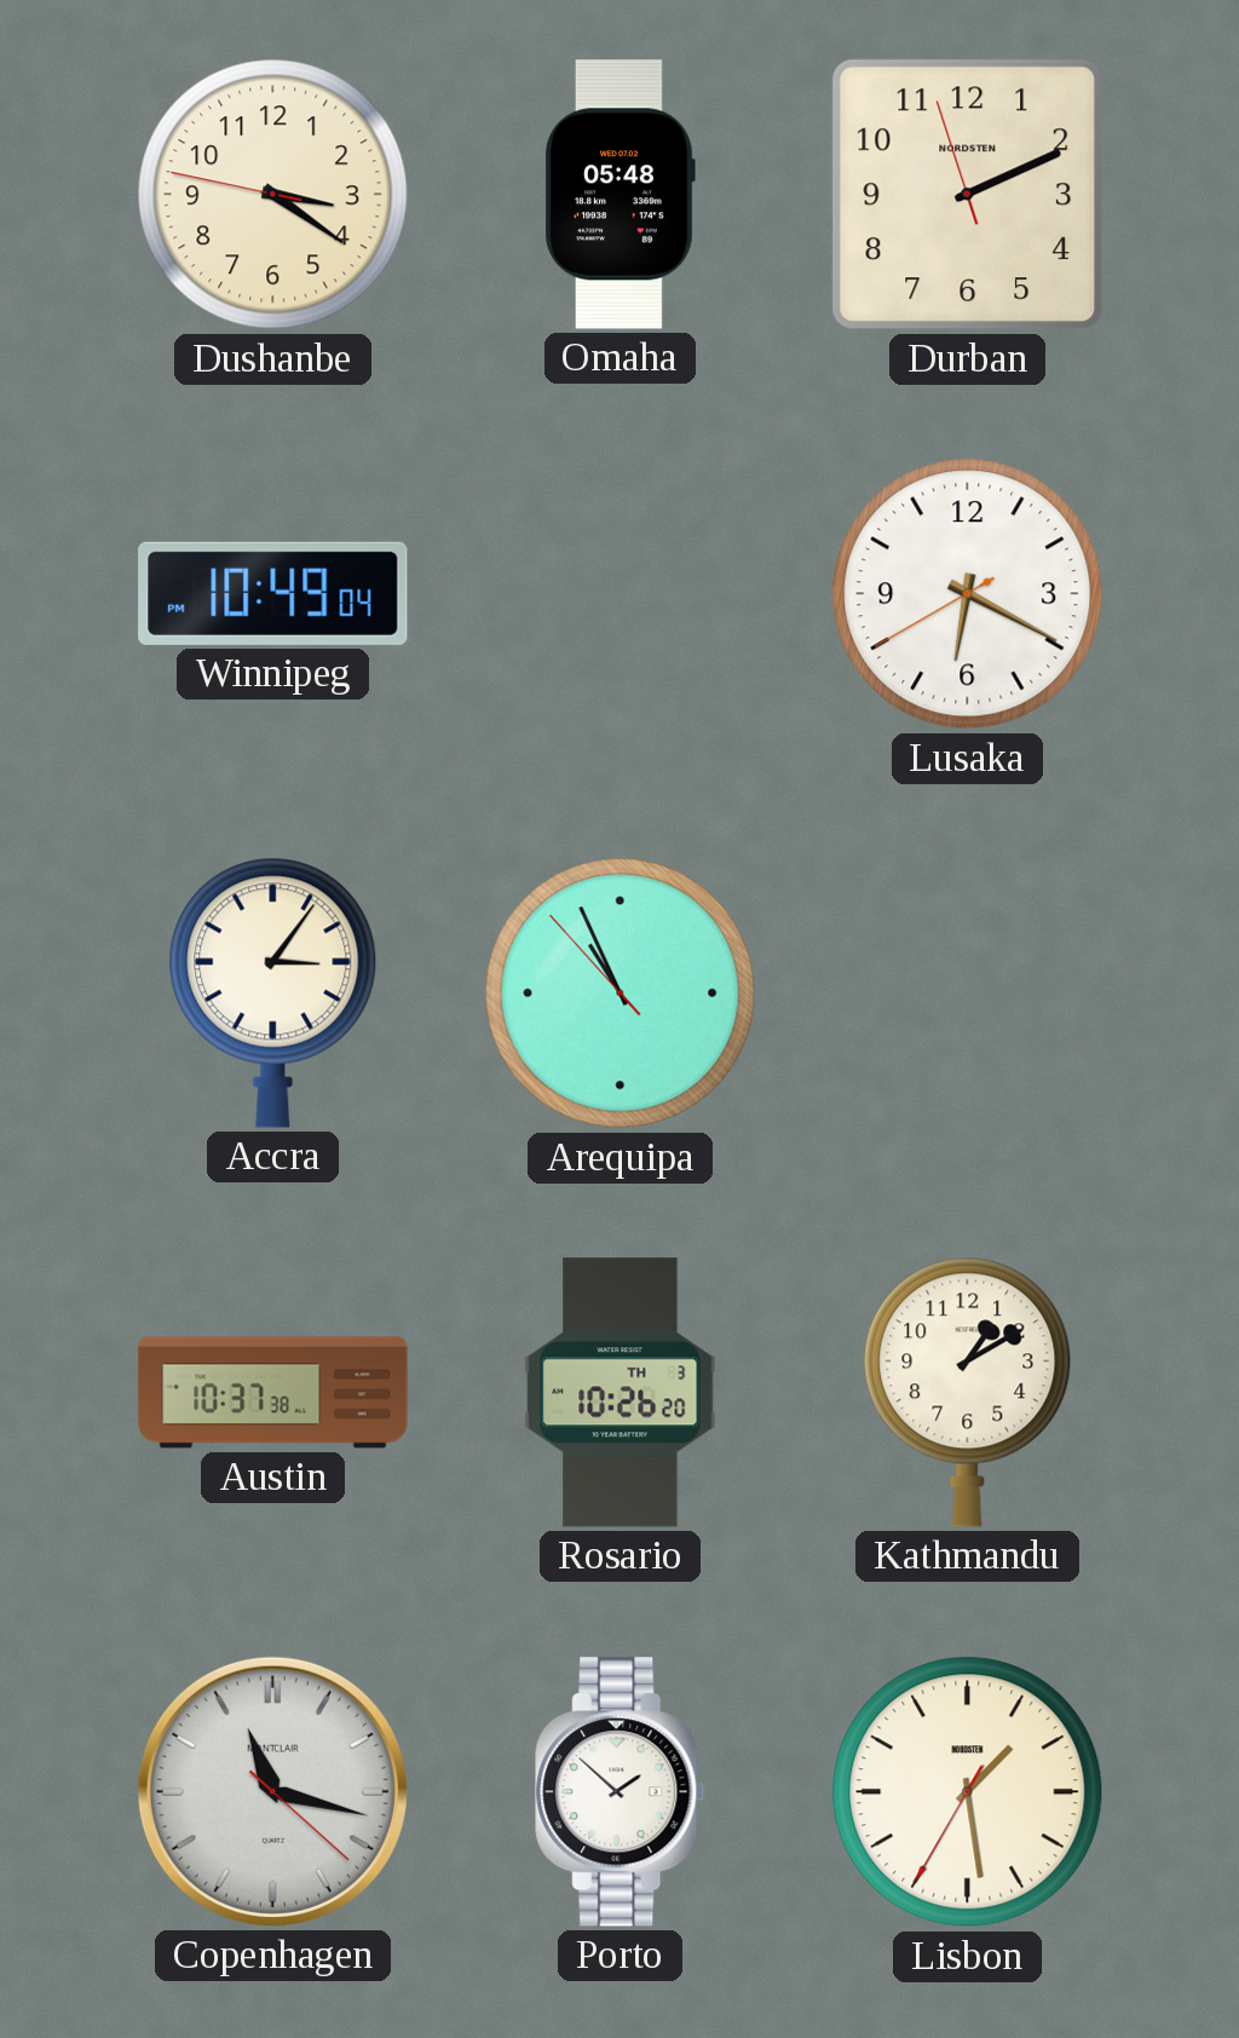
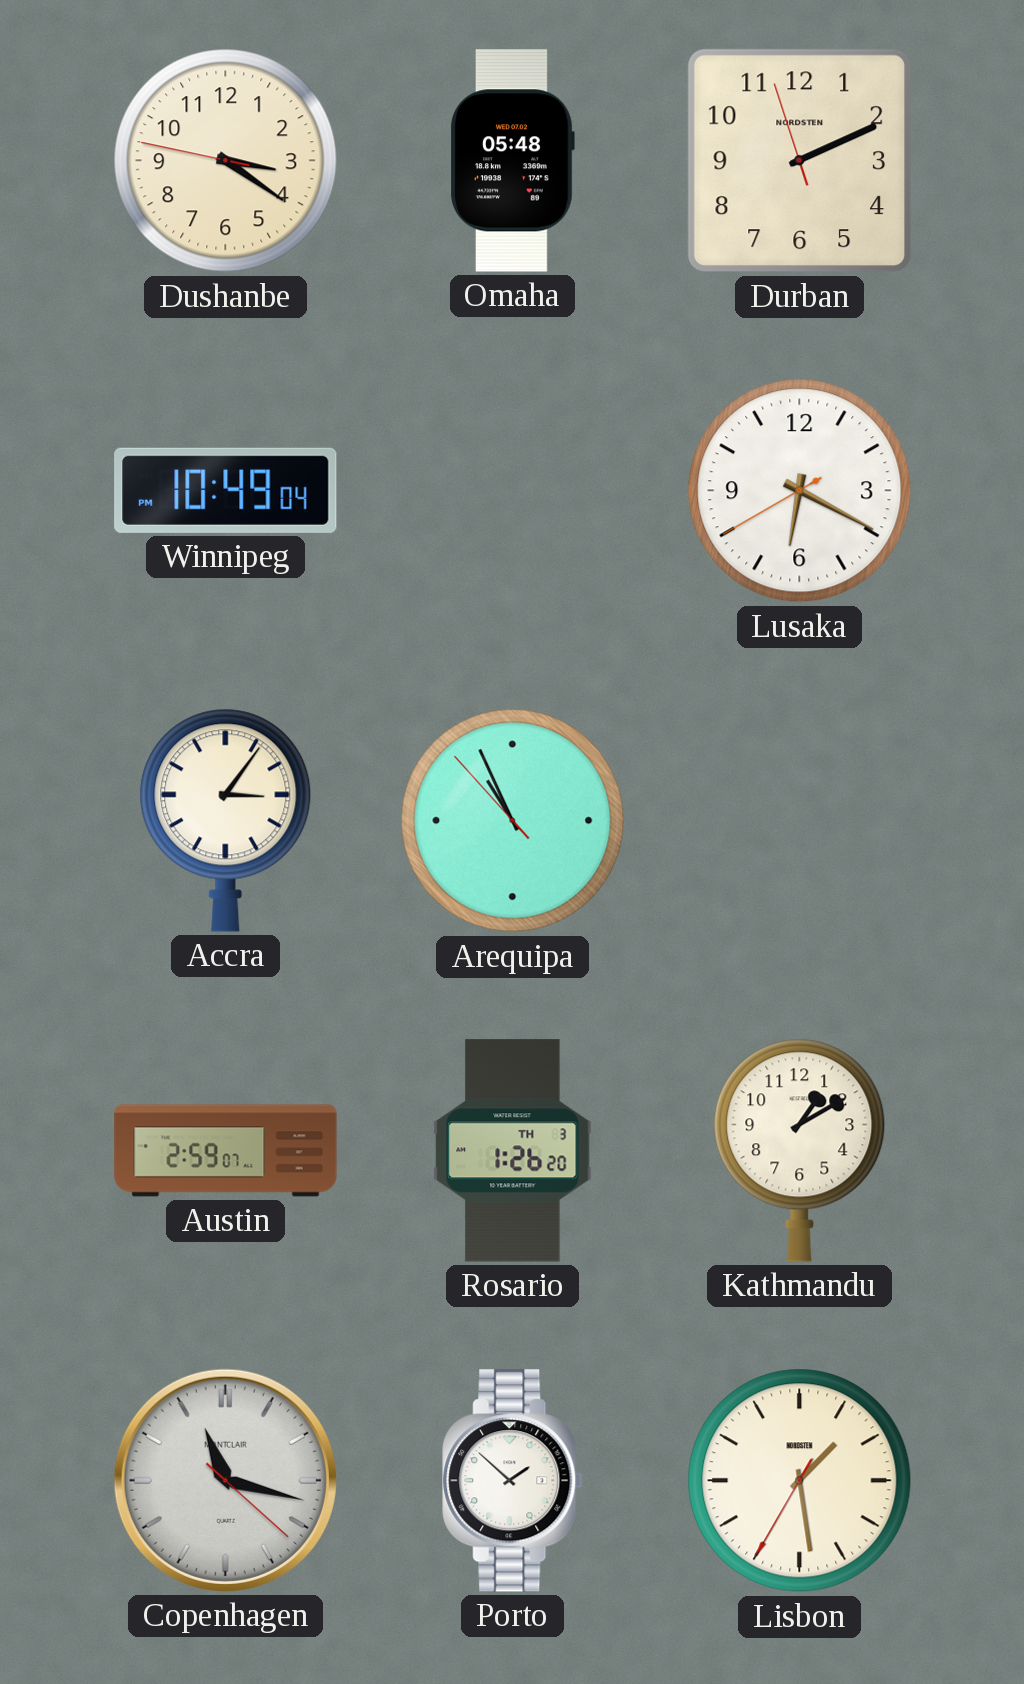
Austin: 10:37 -> 2:59
Rosario: 10:26 -> 1:26
